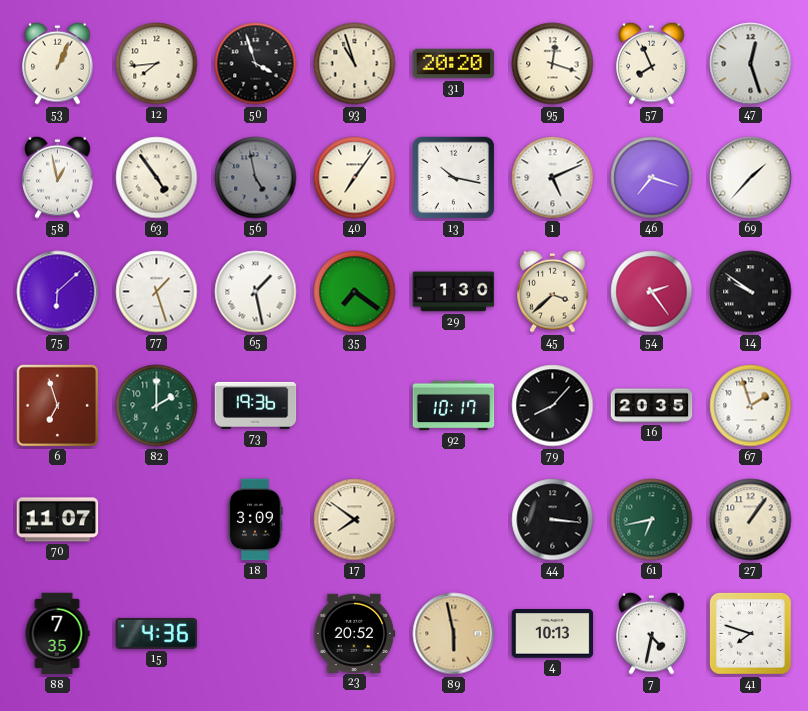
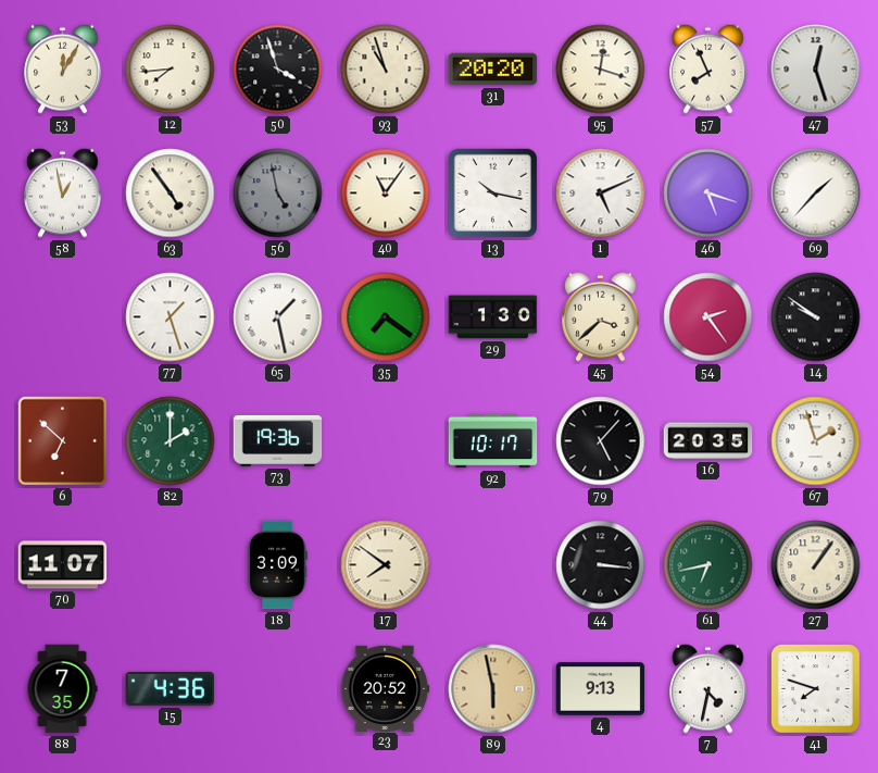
53: 1:04 -> 12:05
40: 7:06 -> 11:06
46: 7:18 -> 5:18
75: 6:08 -> none
6: 6:57 -> 6:52
79: 8:07 -> 5:07
4: 10:13 -> 9:13
